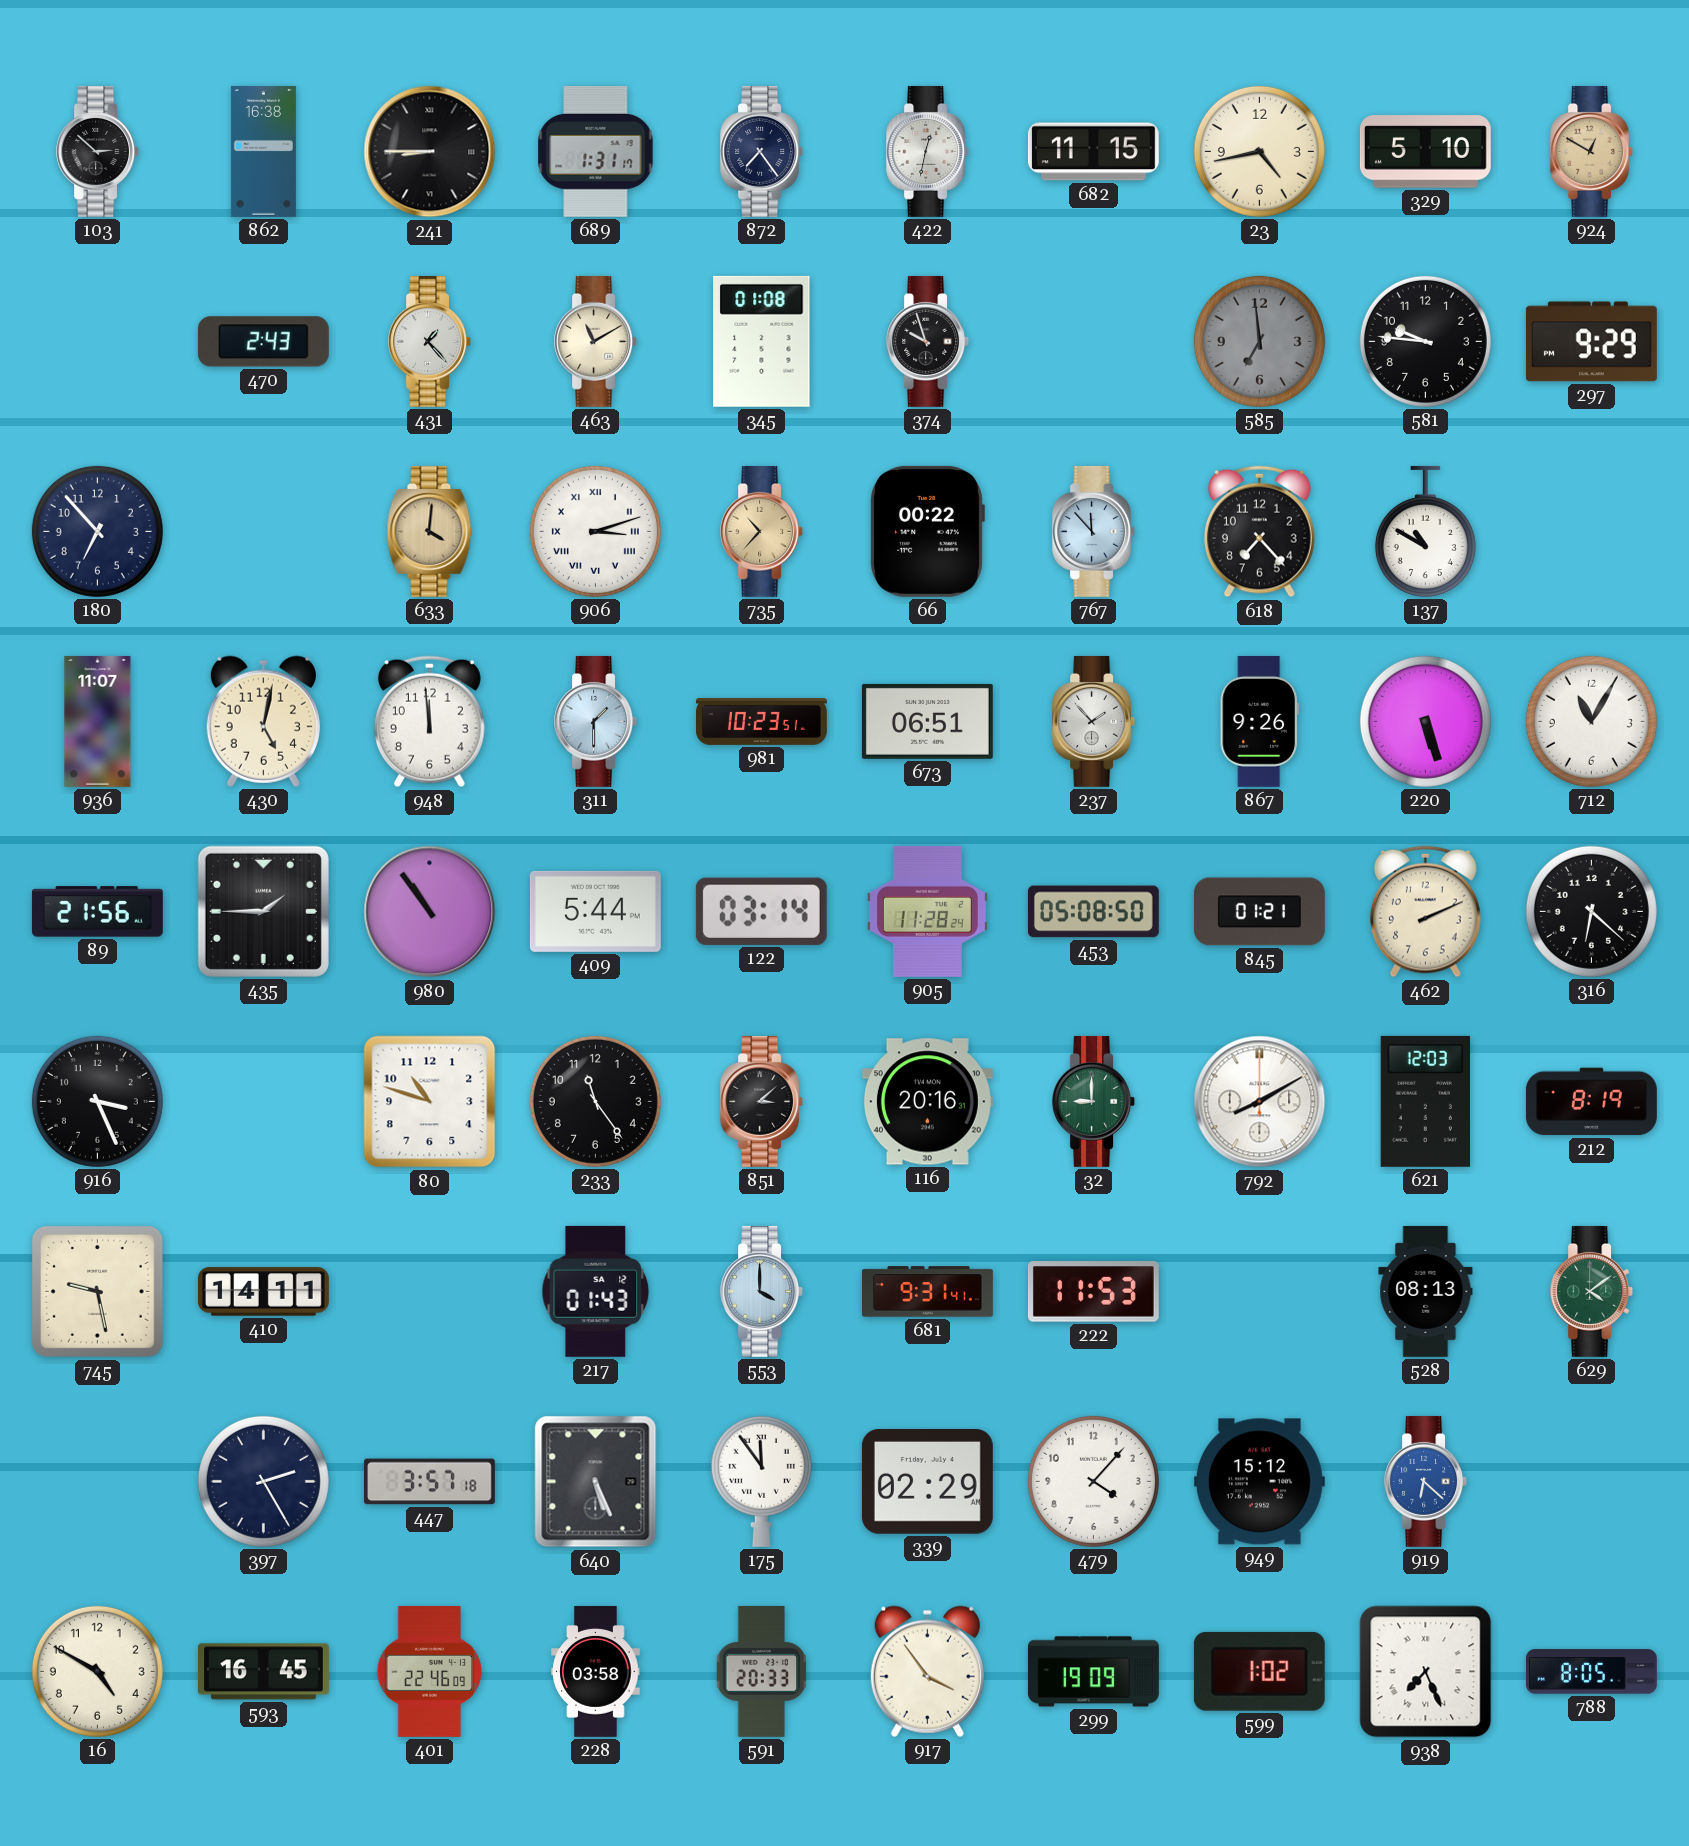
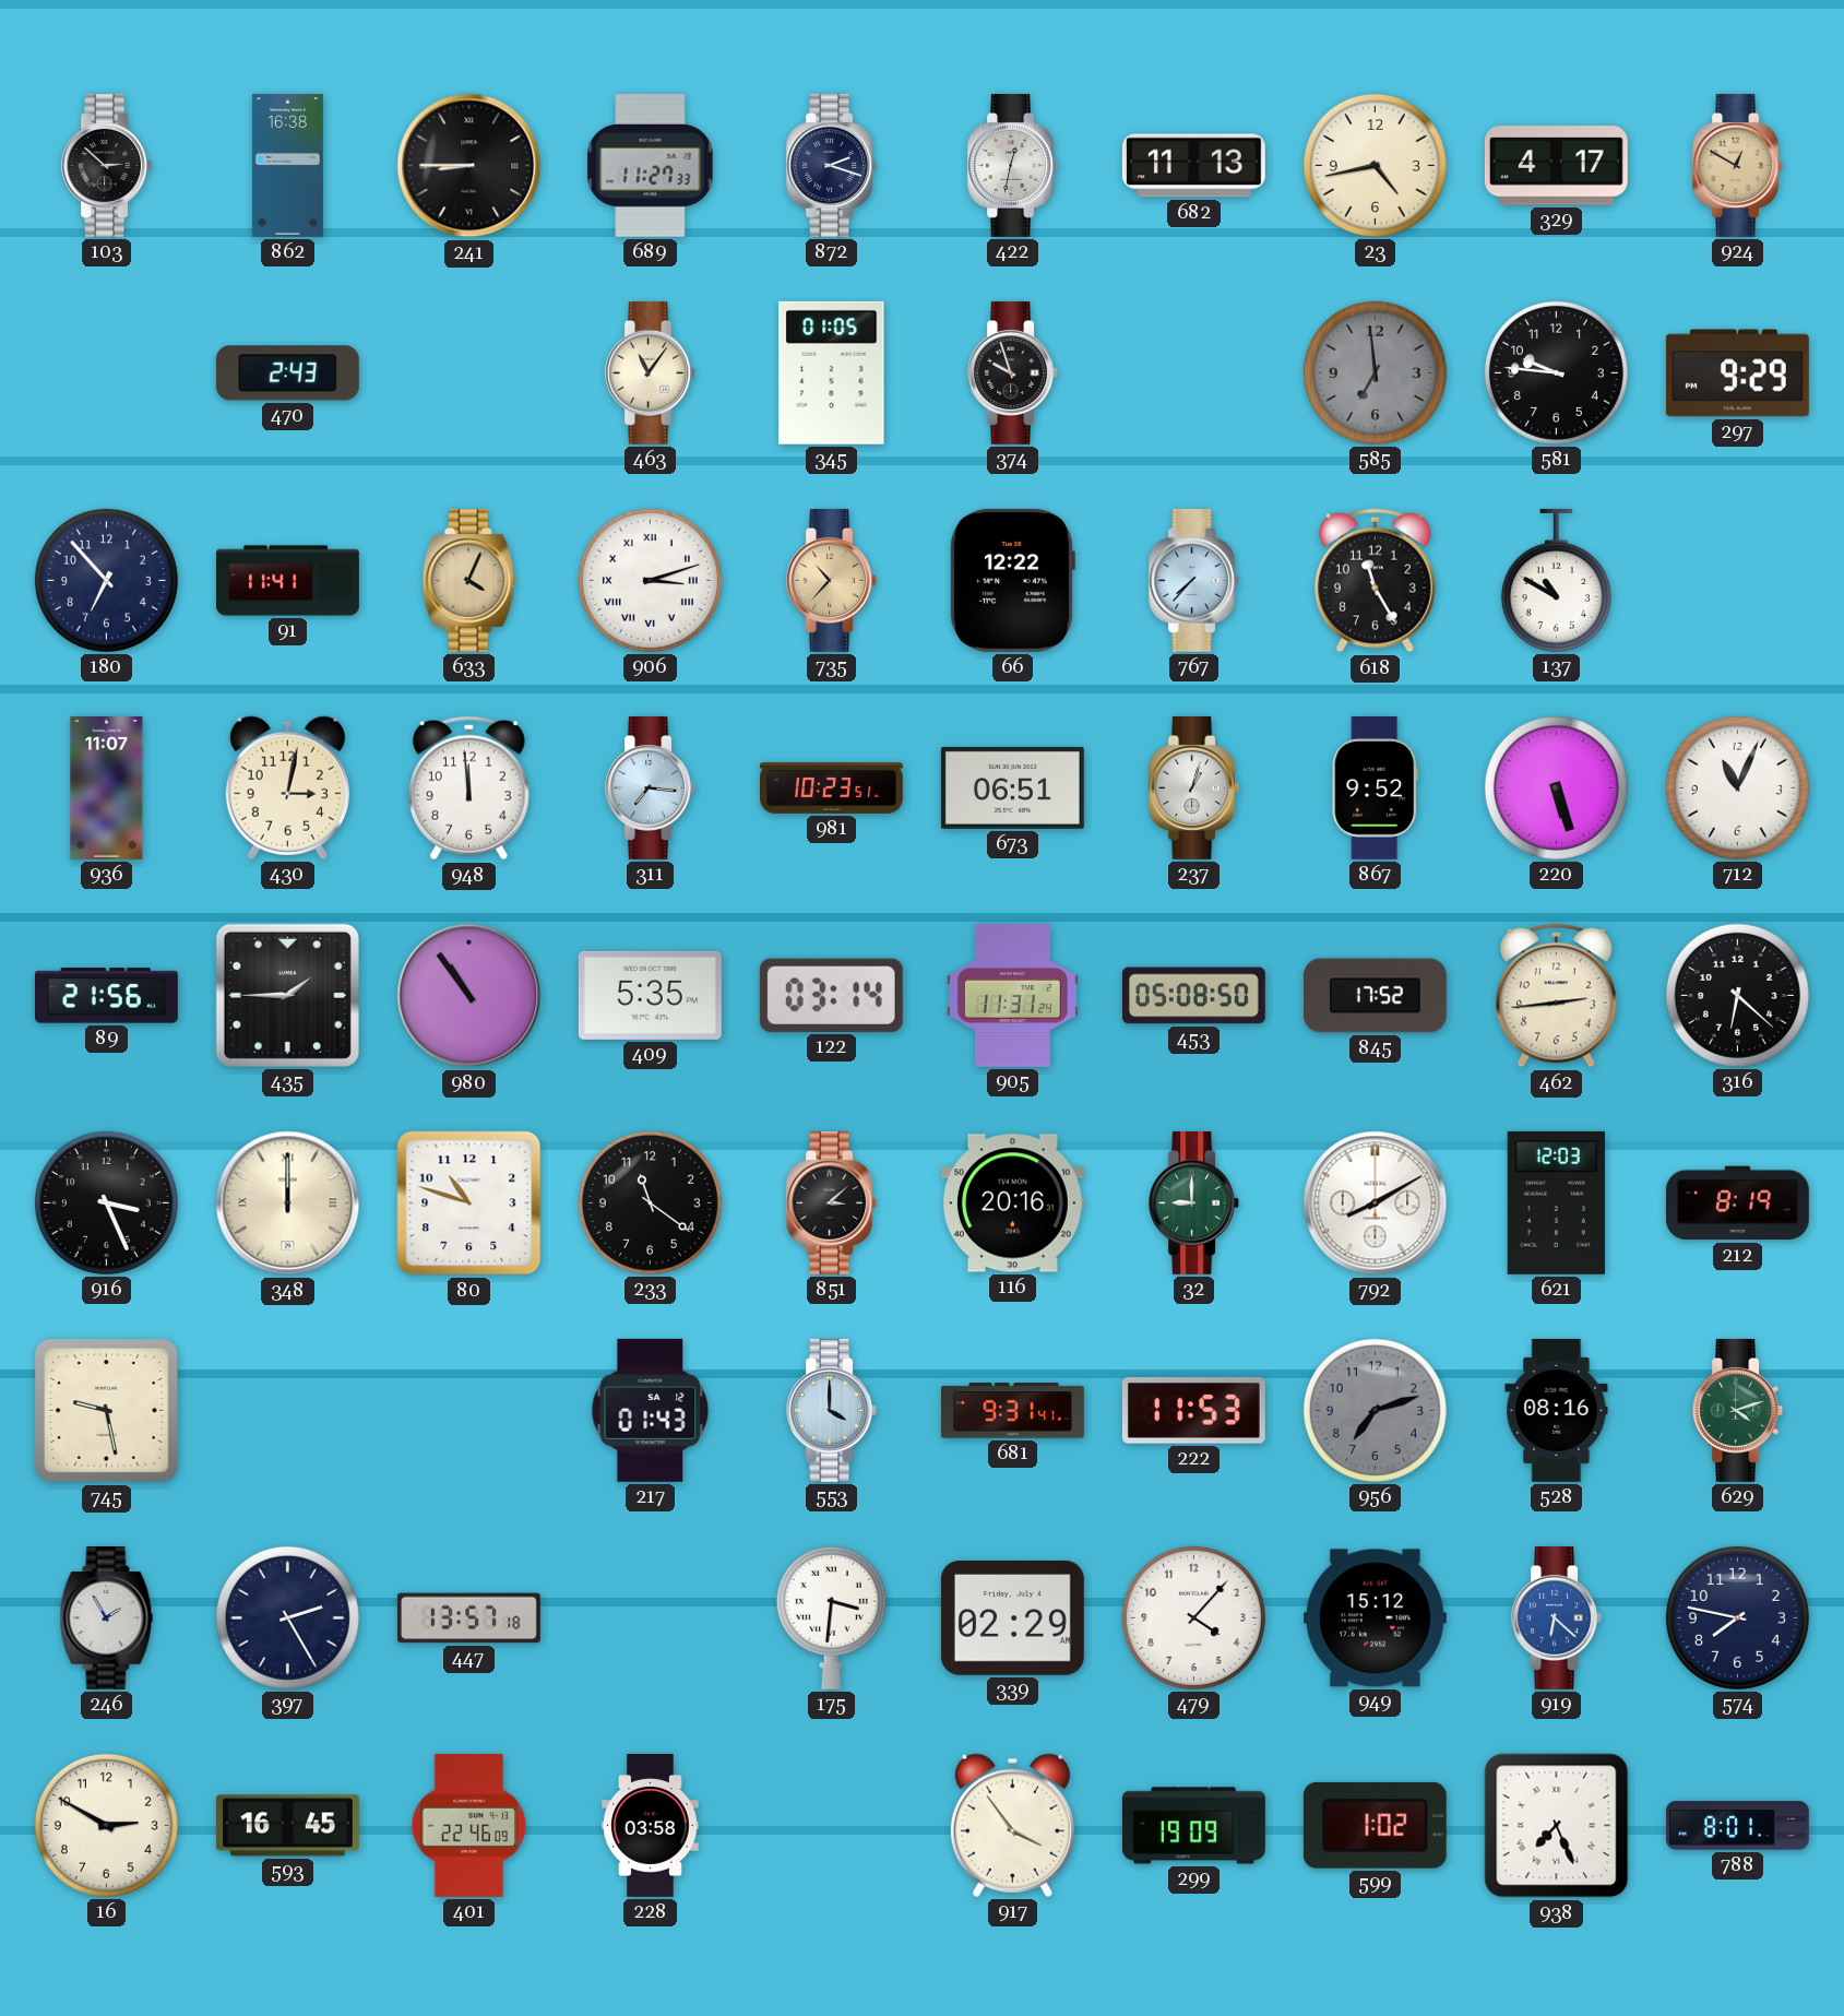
689: 1:31 -> 11:27
872: 7:24 -> 2:18
682: 11:15 -> 11:13
329: 5:10 -> 4:17
431: 1:23 -> none
463: 11:10 -> 11:06
345: 01:08 -> 01:05
91: none -> 11:41
633: 4:01 -> 4:04
66: 00:22 -> 12:22
767: 11:53 -> 7:37
618: 7:23 -> 11:25
430: 5:02 -> 3:02
311: 1:30 -> 7:16
237: 1:53 -> 1:03
867: 9:26 -> 9:52
712: 11:05 -> 11:04
409: 5:44 -> 5:35
905: 11:28 -> 11:31
845: 01:21 -> 17:52
462: 2:11 -> 2:44
348: none -> 12:00
233: 11:24 -> 11:21
410: 14:11 -> none
956: none -> 7:12
528: 08:13 -> 08:16
629: 4:09 -> 4:12
246: none -> 1:55
447: 3:57 -> 13:57
640: 5:26 -> none
175: 11:54 -> 3:31
574: none -> 7:47
16: 4:50 -> 2:50
591: 20:33 -> none
788: 8:05 -> 8:01
